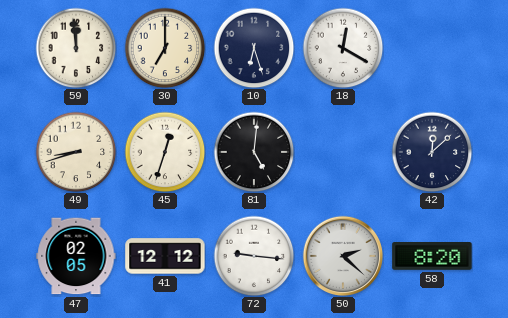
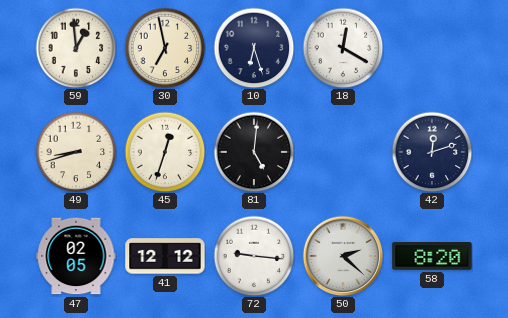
59: 11:59 -> 12:59
30: 7:00 -> 6:58
42: 12:08 -> 12:12
